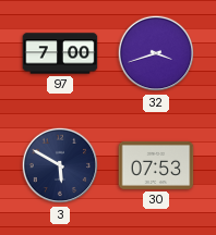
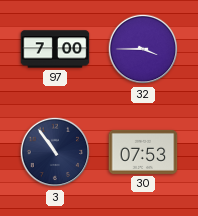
32: 3:42 -> 3:45
3: 5:50 -> 10:54
